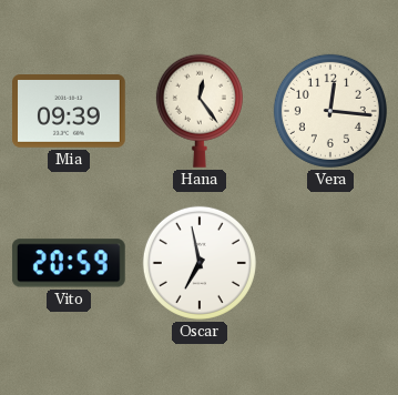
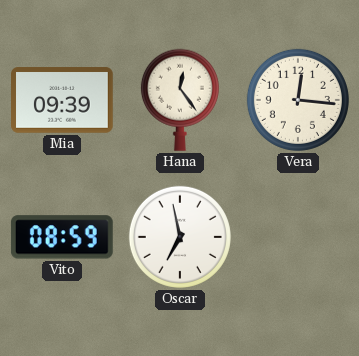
Vito: 20:59 -> 08:59
